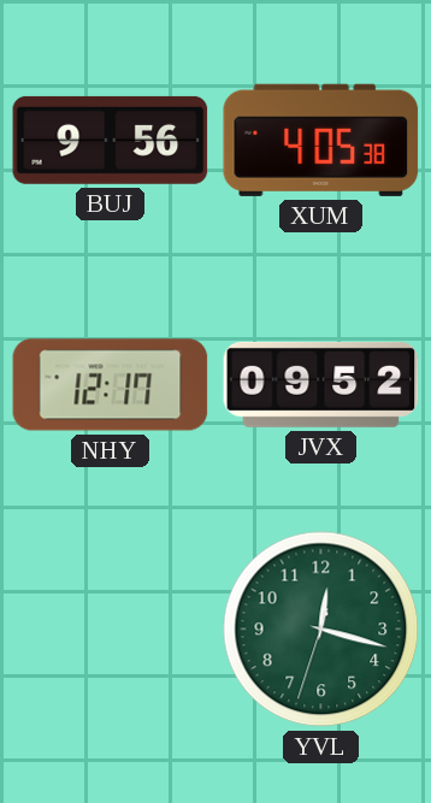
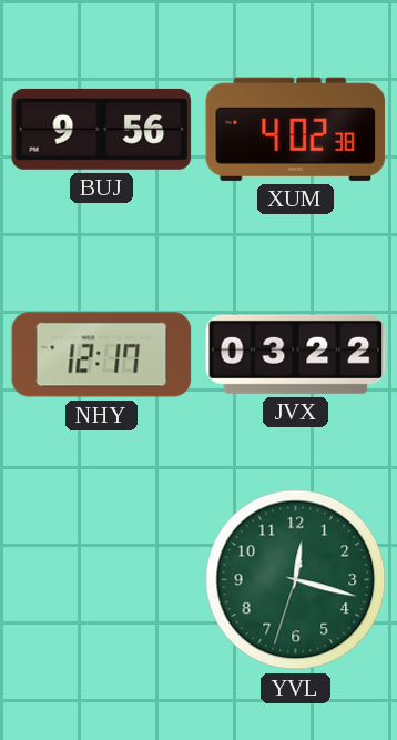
XUM: 4:05 -> 4:02
JVX: 09:52 -> 03:22
